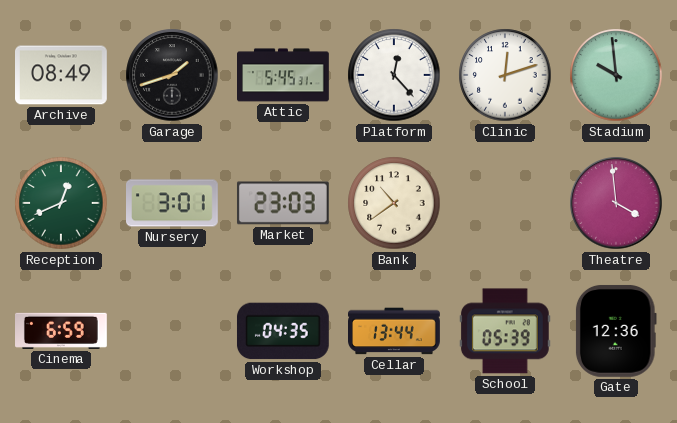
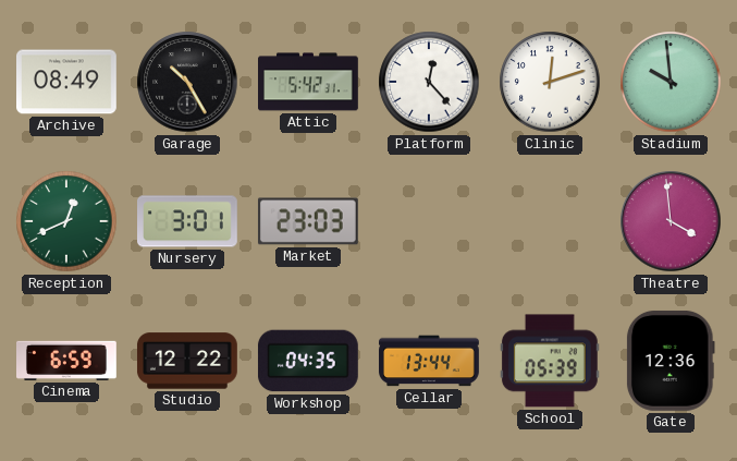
Garage: 1:42 -> 10:25
Attic: 5:45 -> 5:42
Bank: 10:39 -> none
Studio: none -> 12:22
